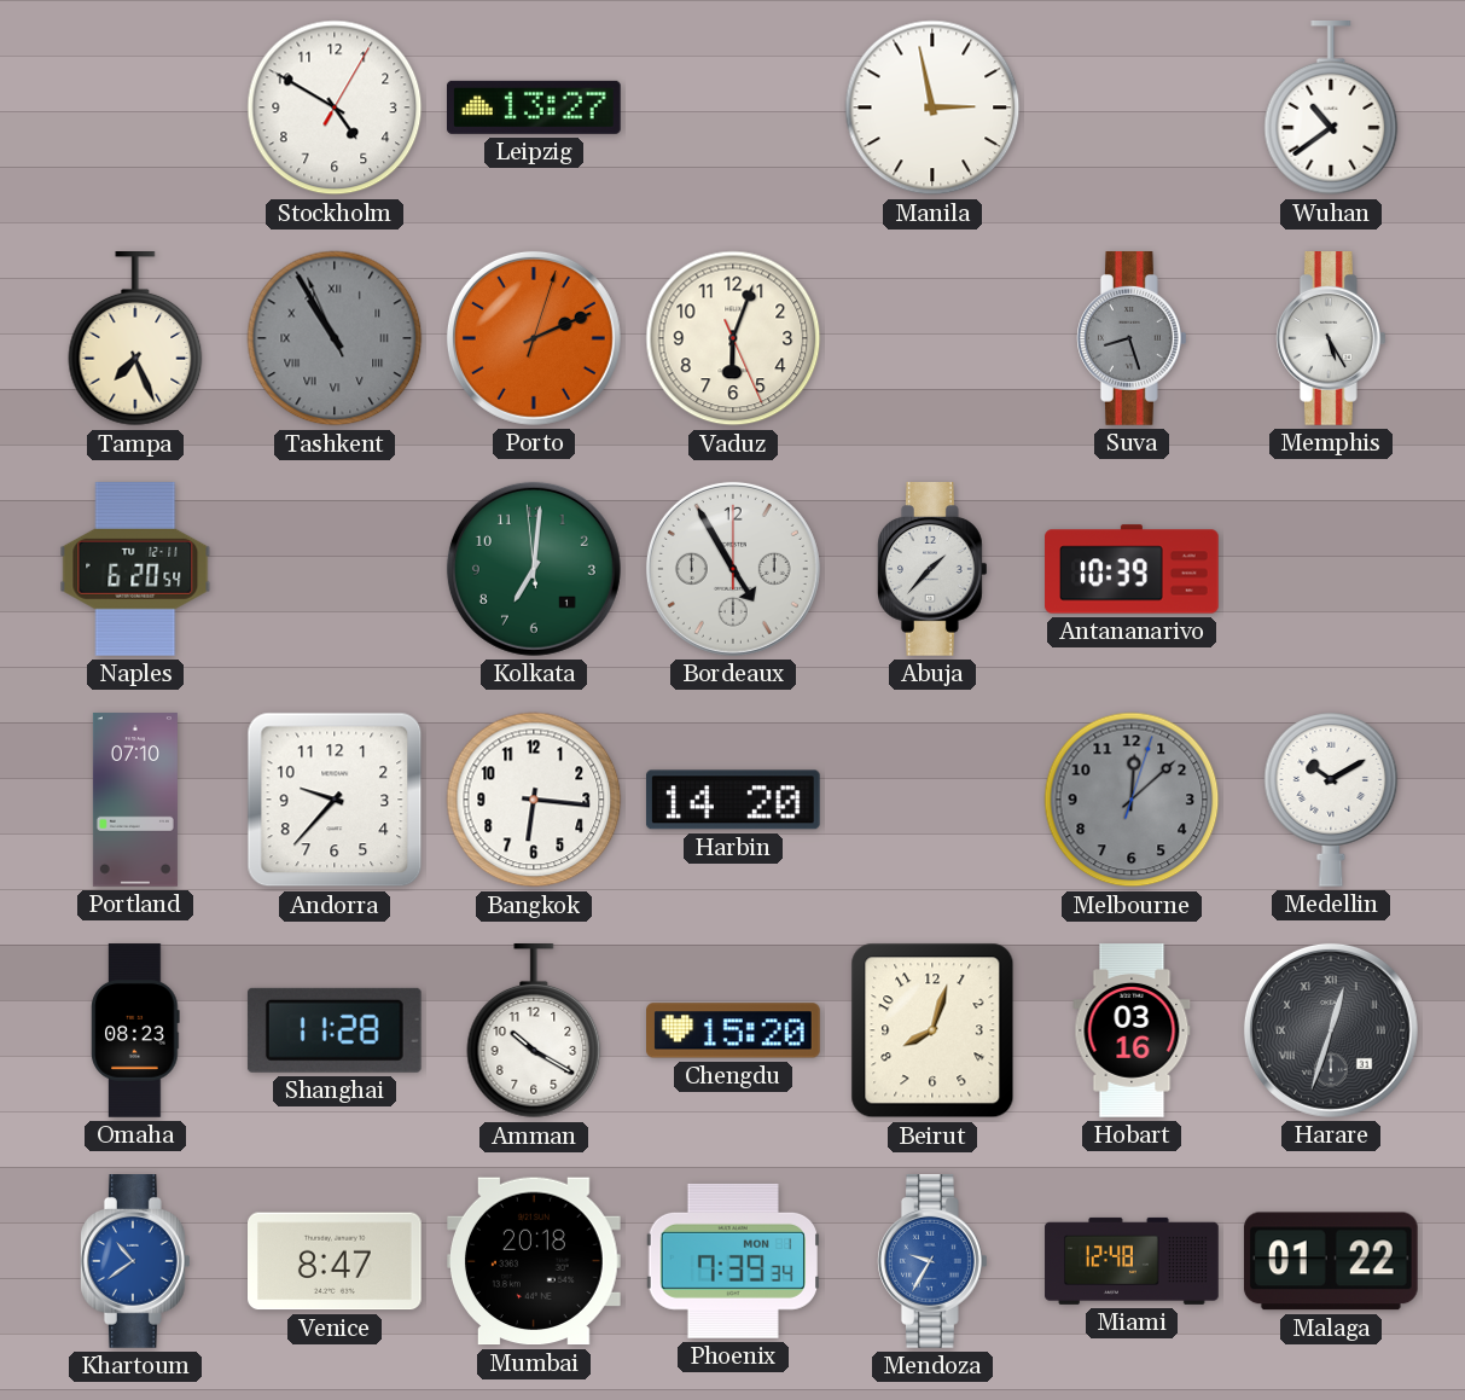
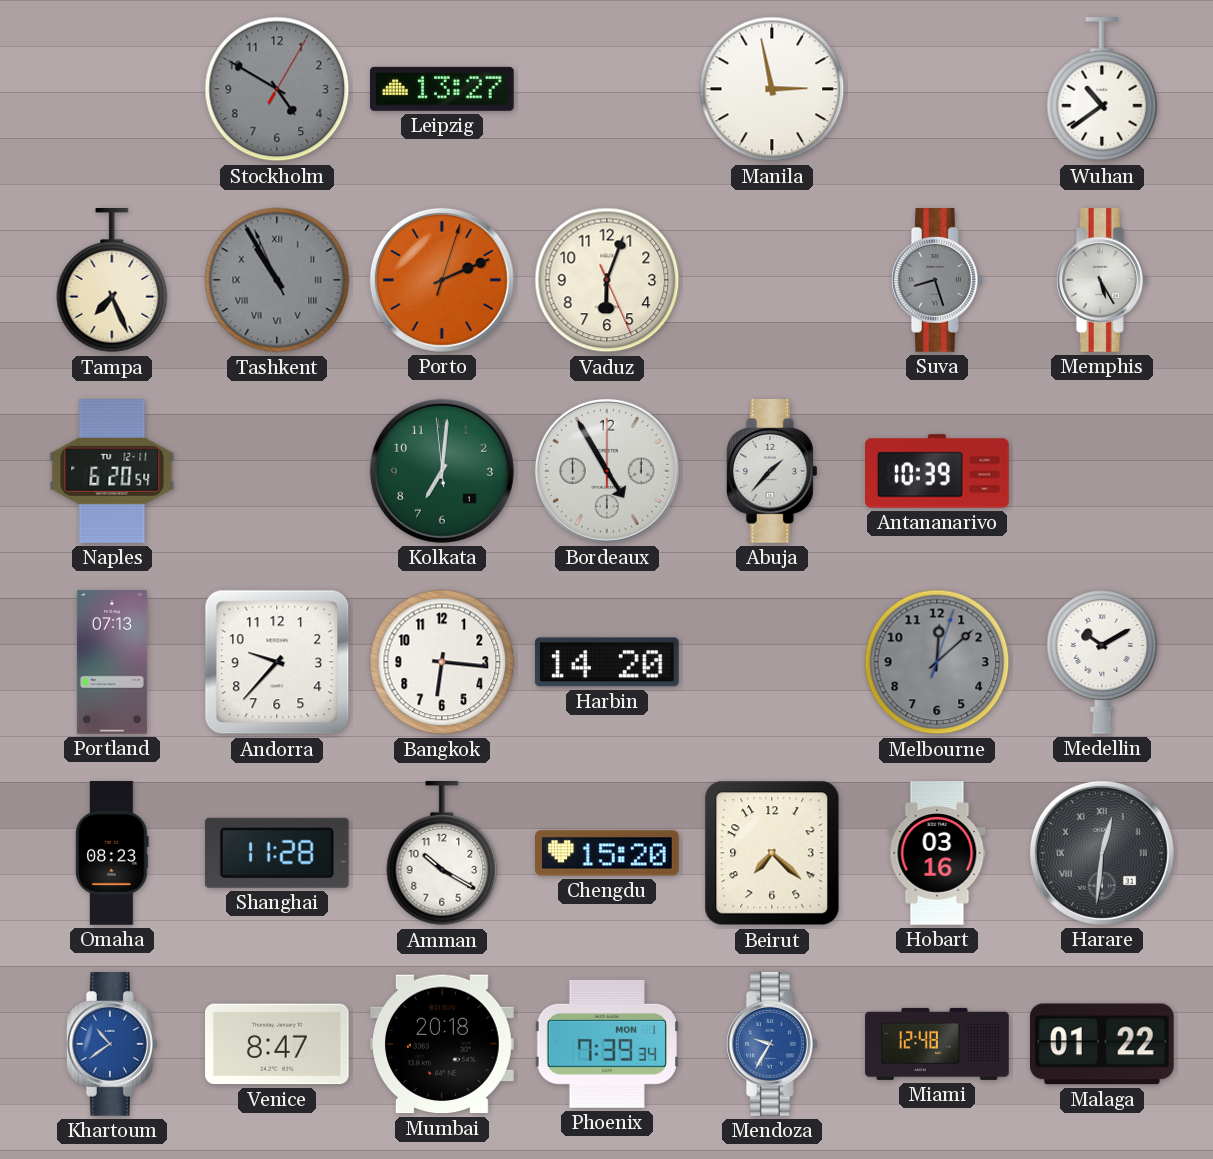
Stockholm dial: white -> grey
Portland: 07:10 -> 07:13
Beirut: 8:03 -> 7:22
Harare: 12:33 -> 12:31
